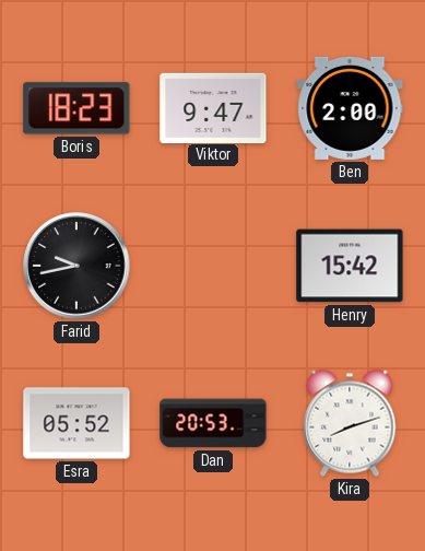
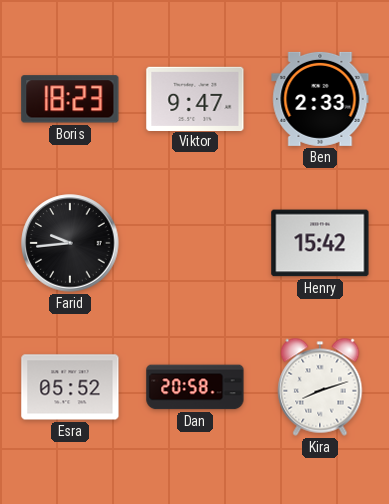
Ben: 2:00 -> 2:33
Farid: 9:43 -> 9:44
Dan: 20:53 -> 20:58
